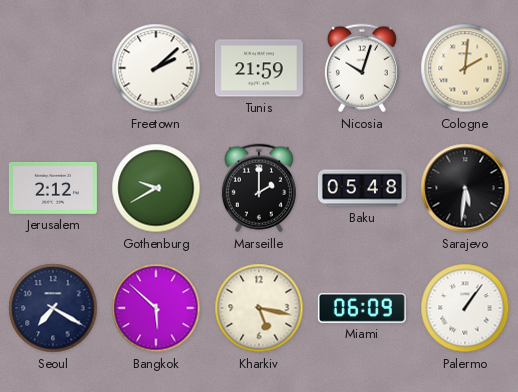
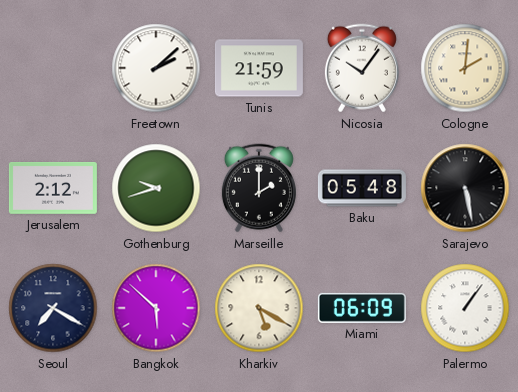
Nicosia: 10:03 -> 10:06
Gothenburg: 9:40 -> 9:42
Sarajevo: 5:31 -> 5:28
Kharkiv: 5:17 -> 5:20
